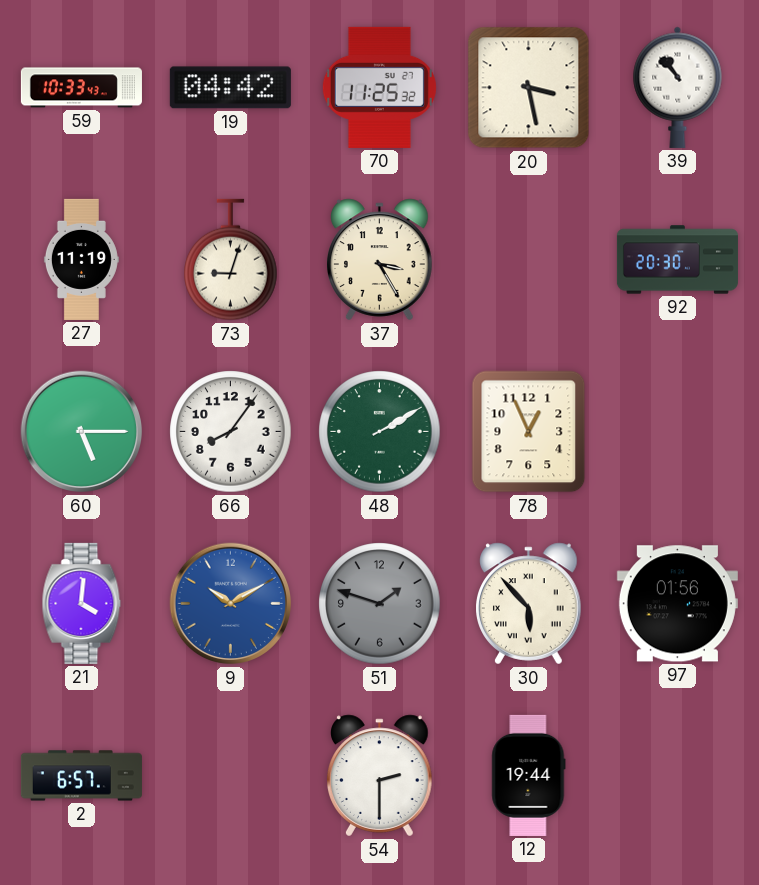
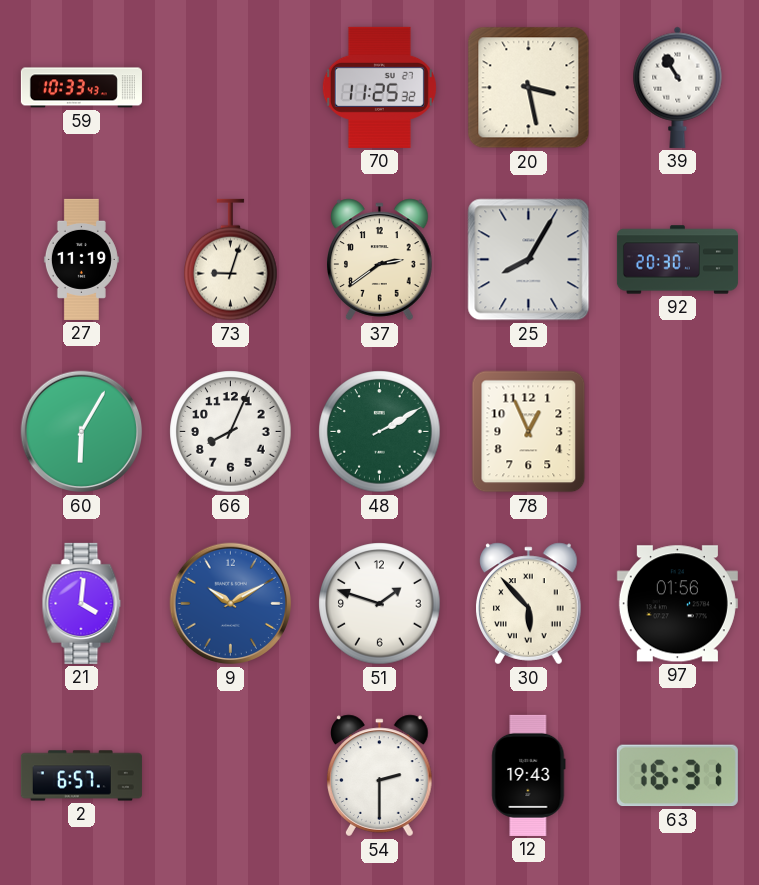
19: 04:42 -> none
39: 10:53 -> 10:55
37: 3:25 -> 2:39
25: none -> 8:05
60: 5:15 -> 6:05
66: 8:06 -> 8:04
51 dial: grey -> white
12: 19:44 -> 19:43
63: none -> 16:31
